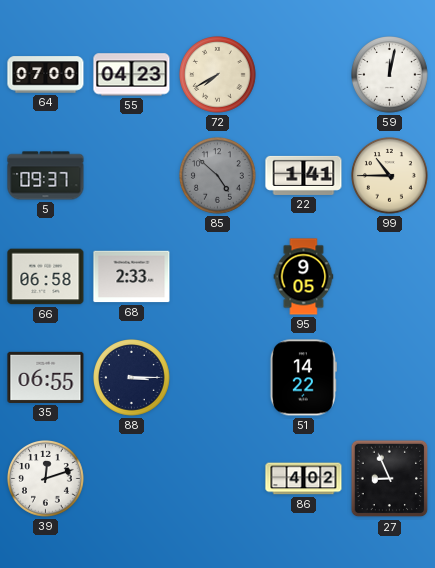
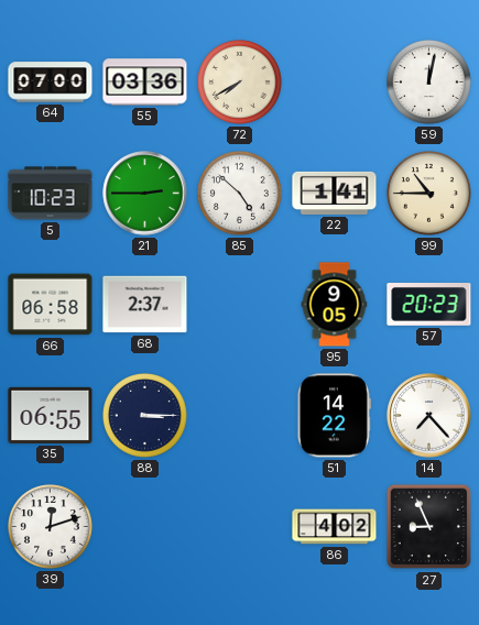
55: 04:23 -> 03:36
5: 09:37 -> 10:23
21: none -> 2:45
85 dial: grey -> white
68: 2:33 -> 2:37
57: none -> 20:23
14: none -> 7:23
